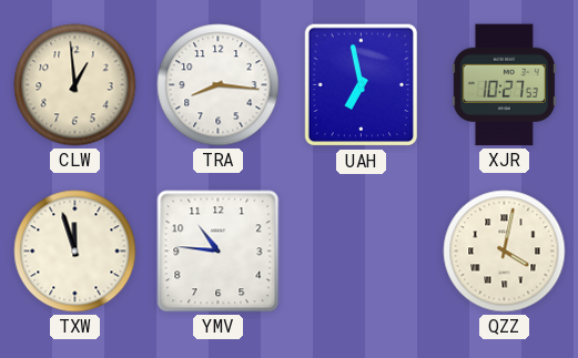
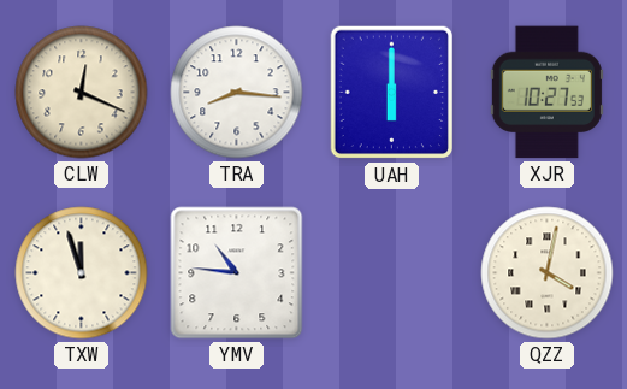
CLW: 12:59 -> 12:19
UAH: 6:58 -> 6:00
